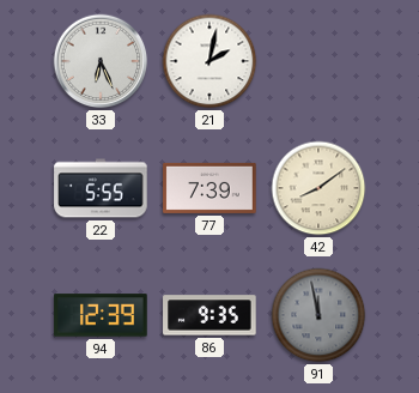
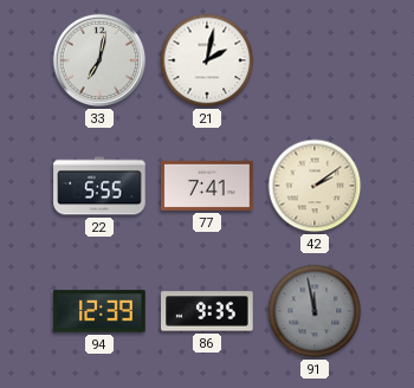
33: 6:26 -> 7:02
77: 7:39 -> 7:41
42: 8:09 -> 2:09
